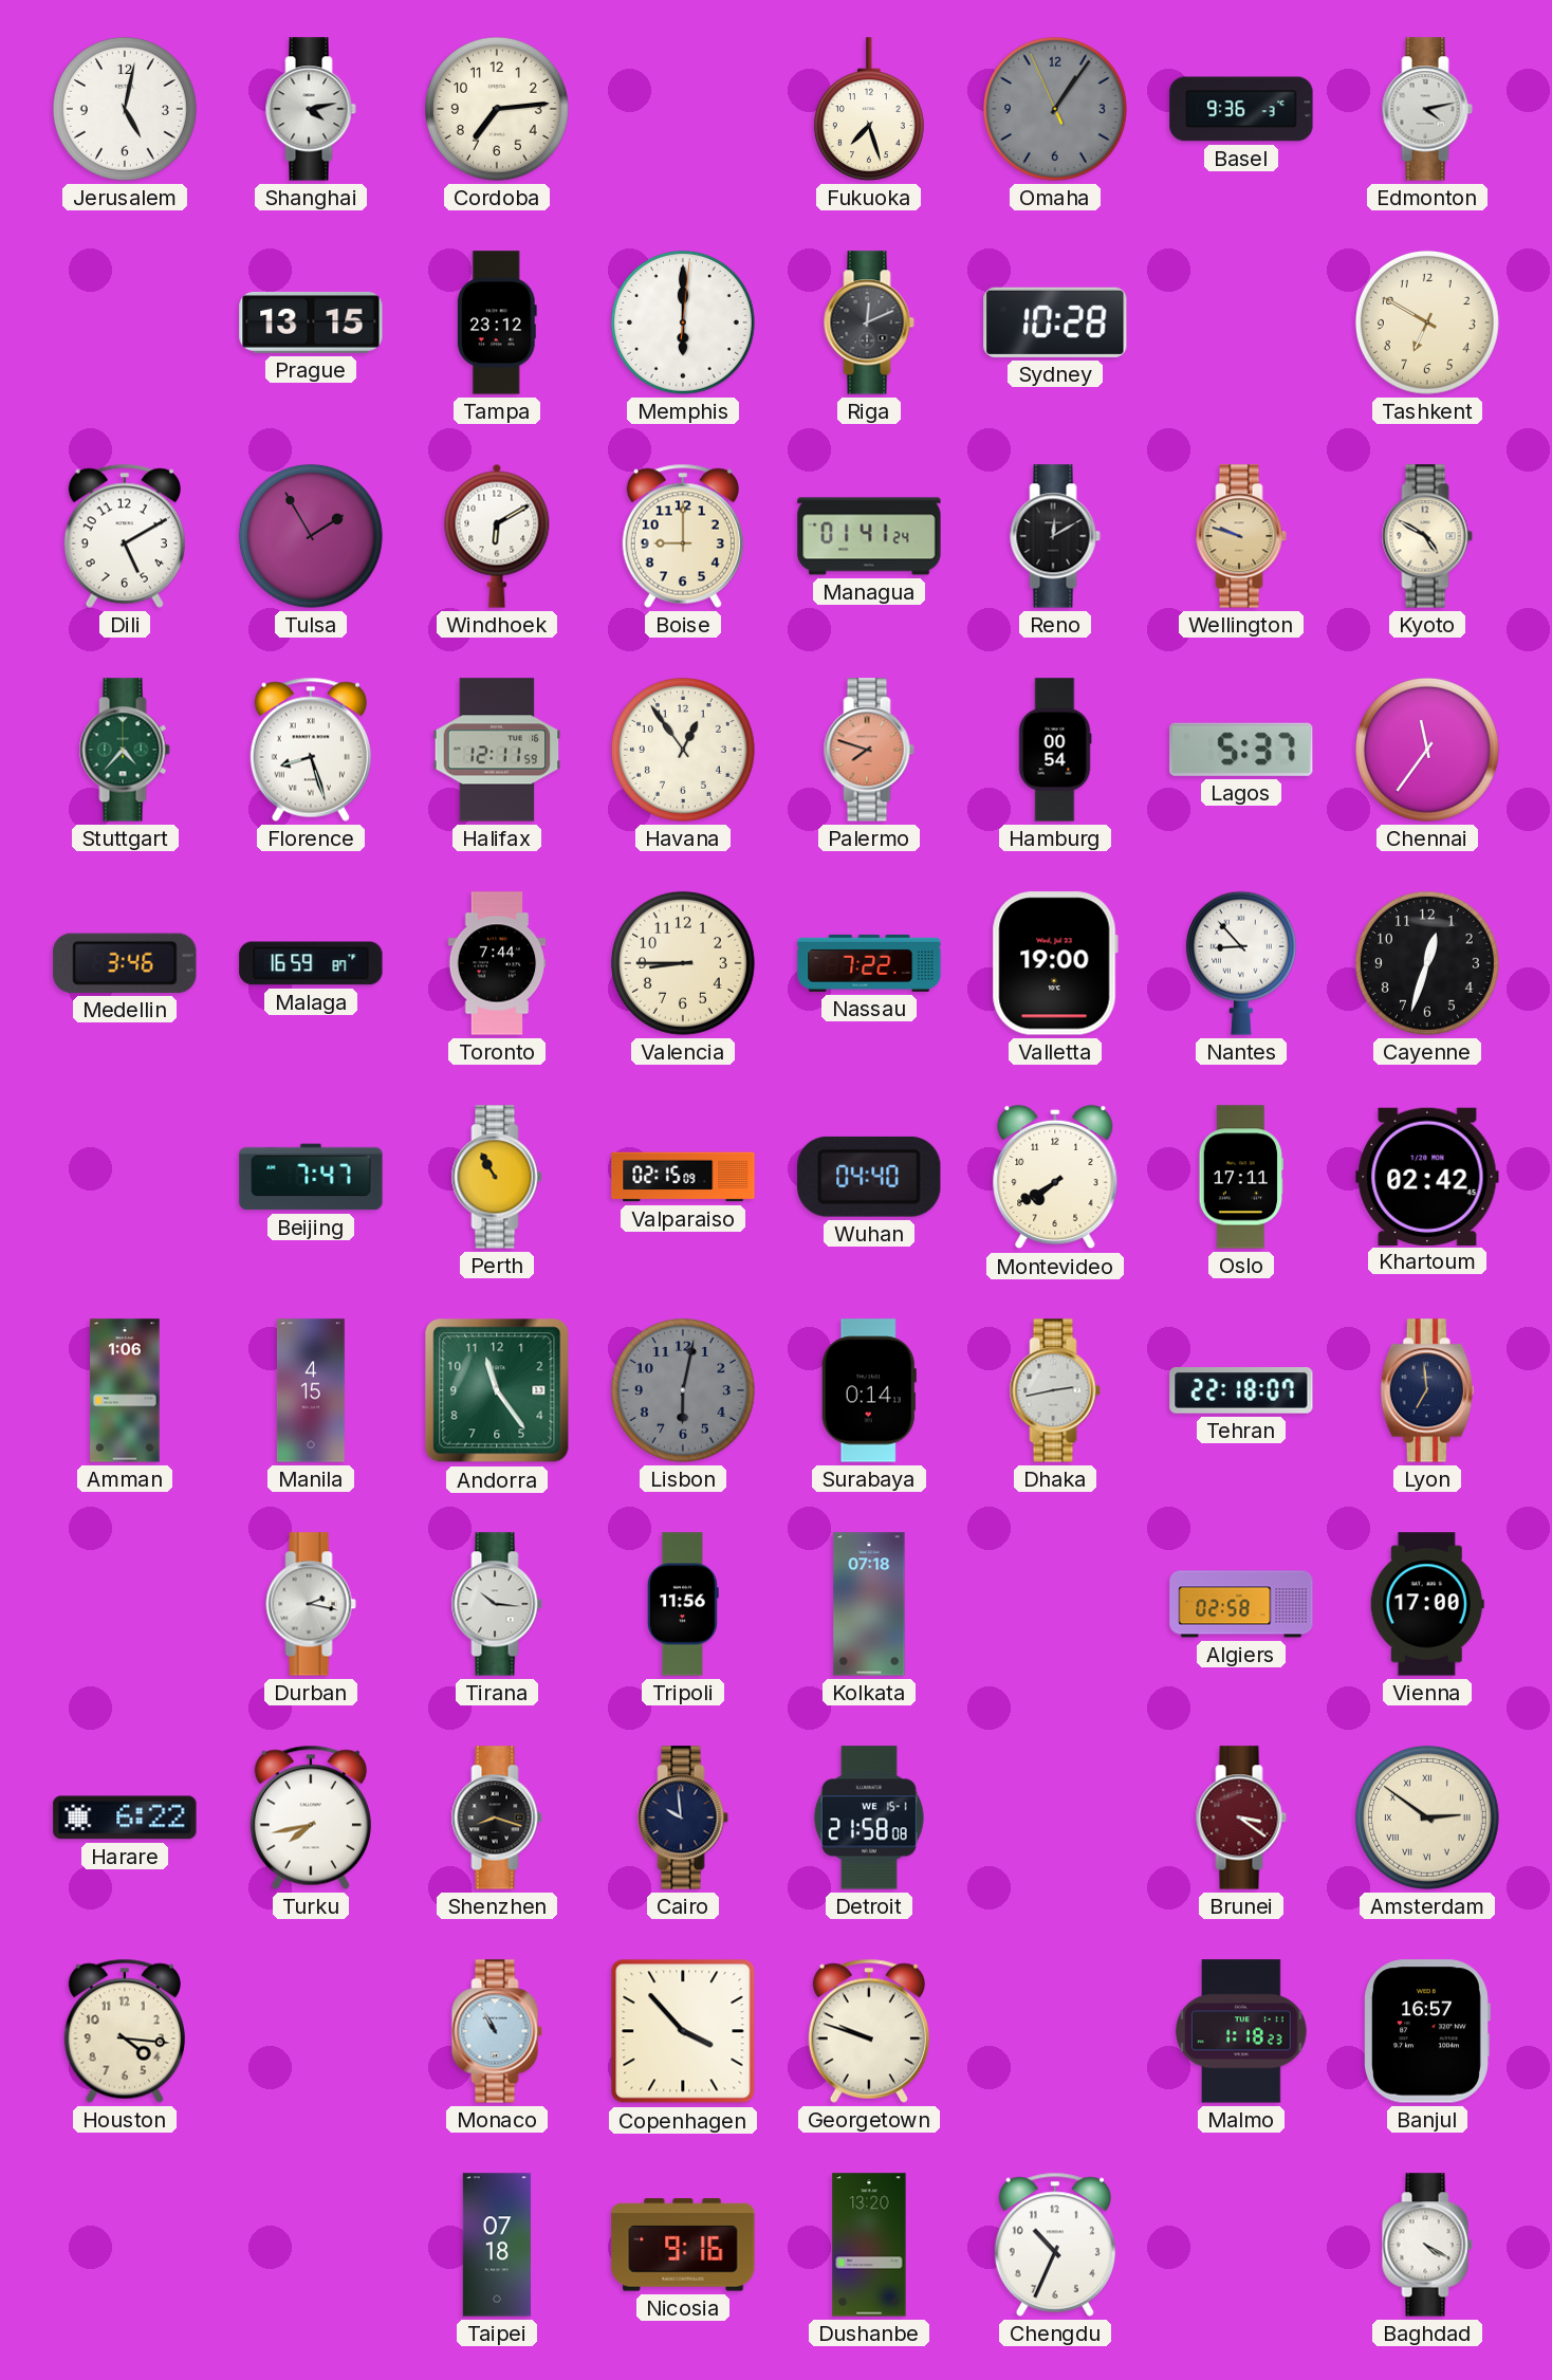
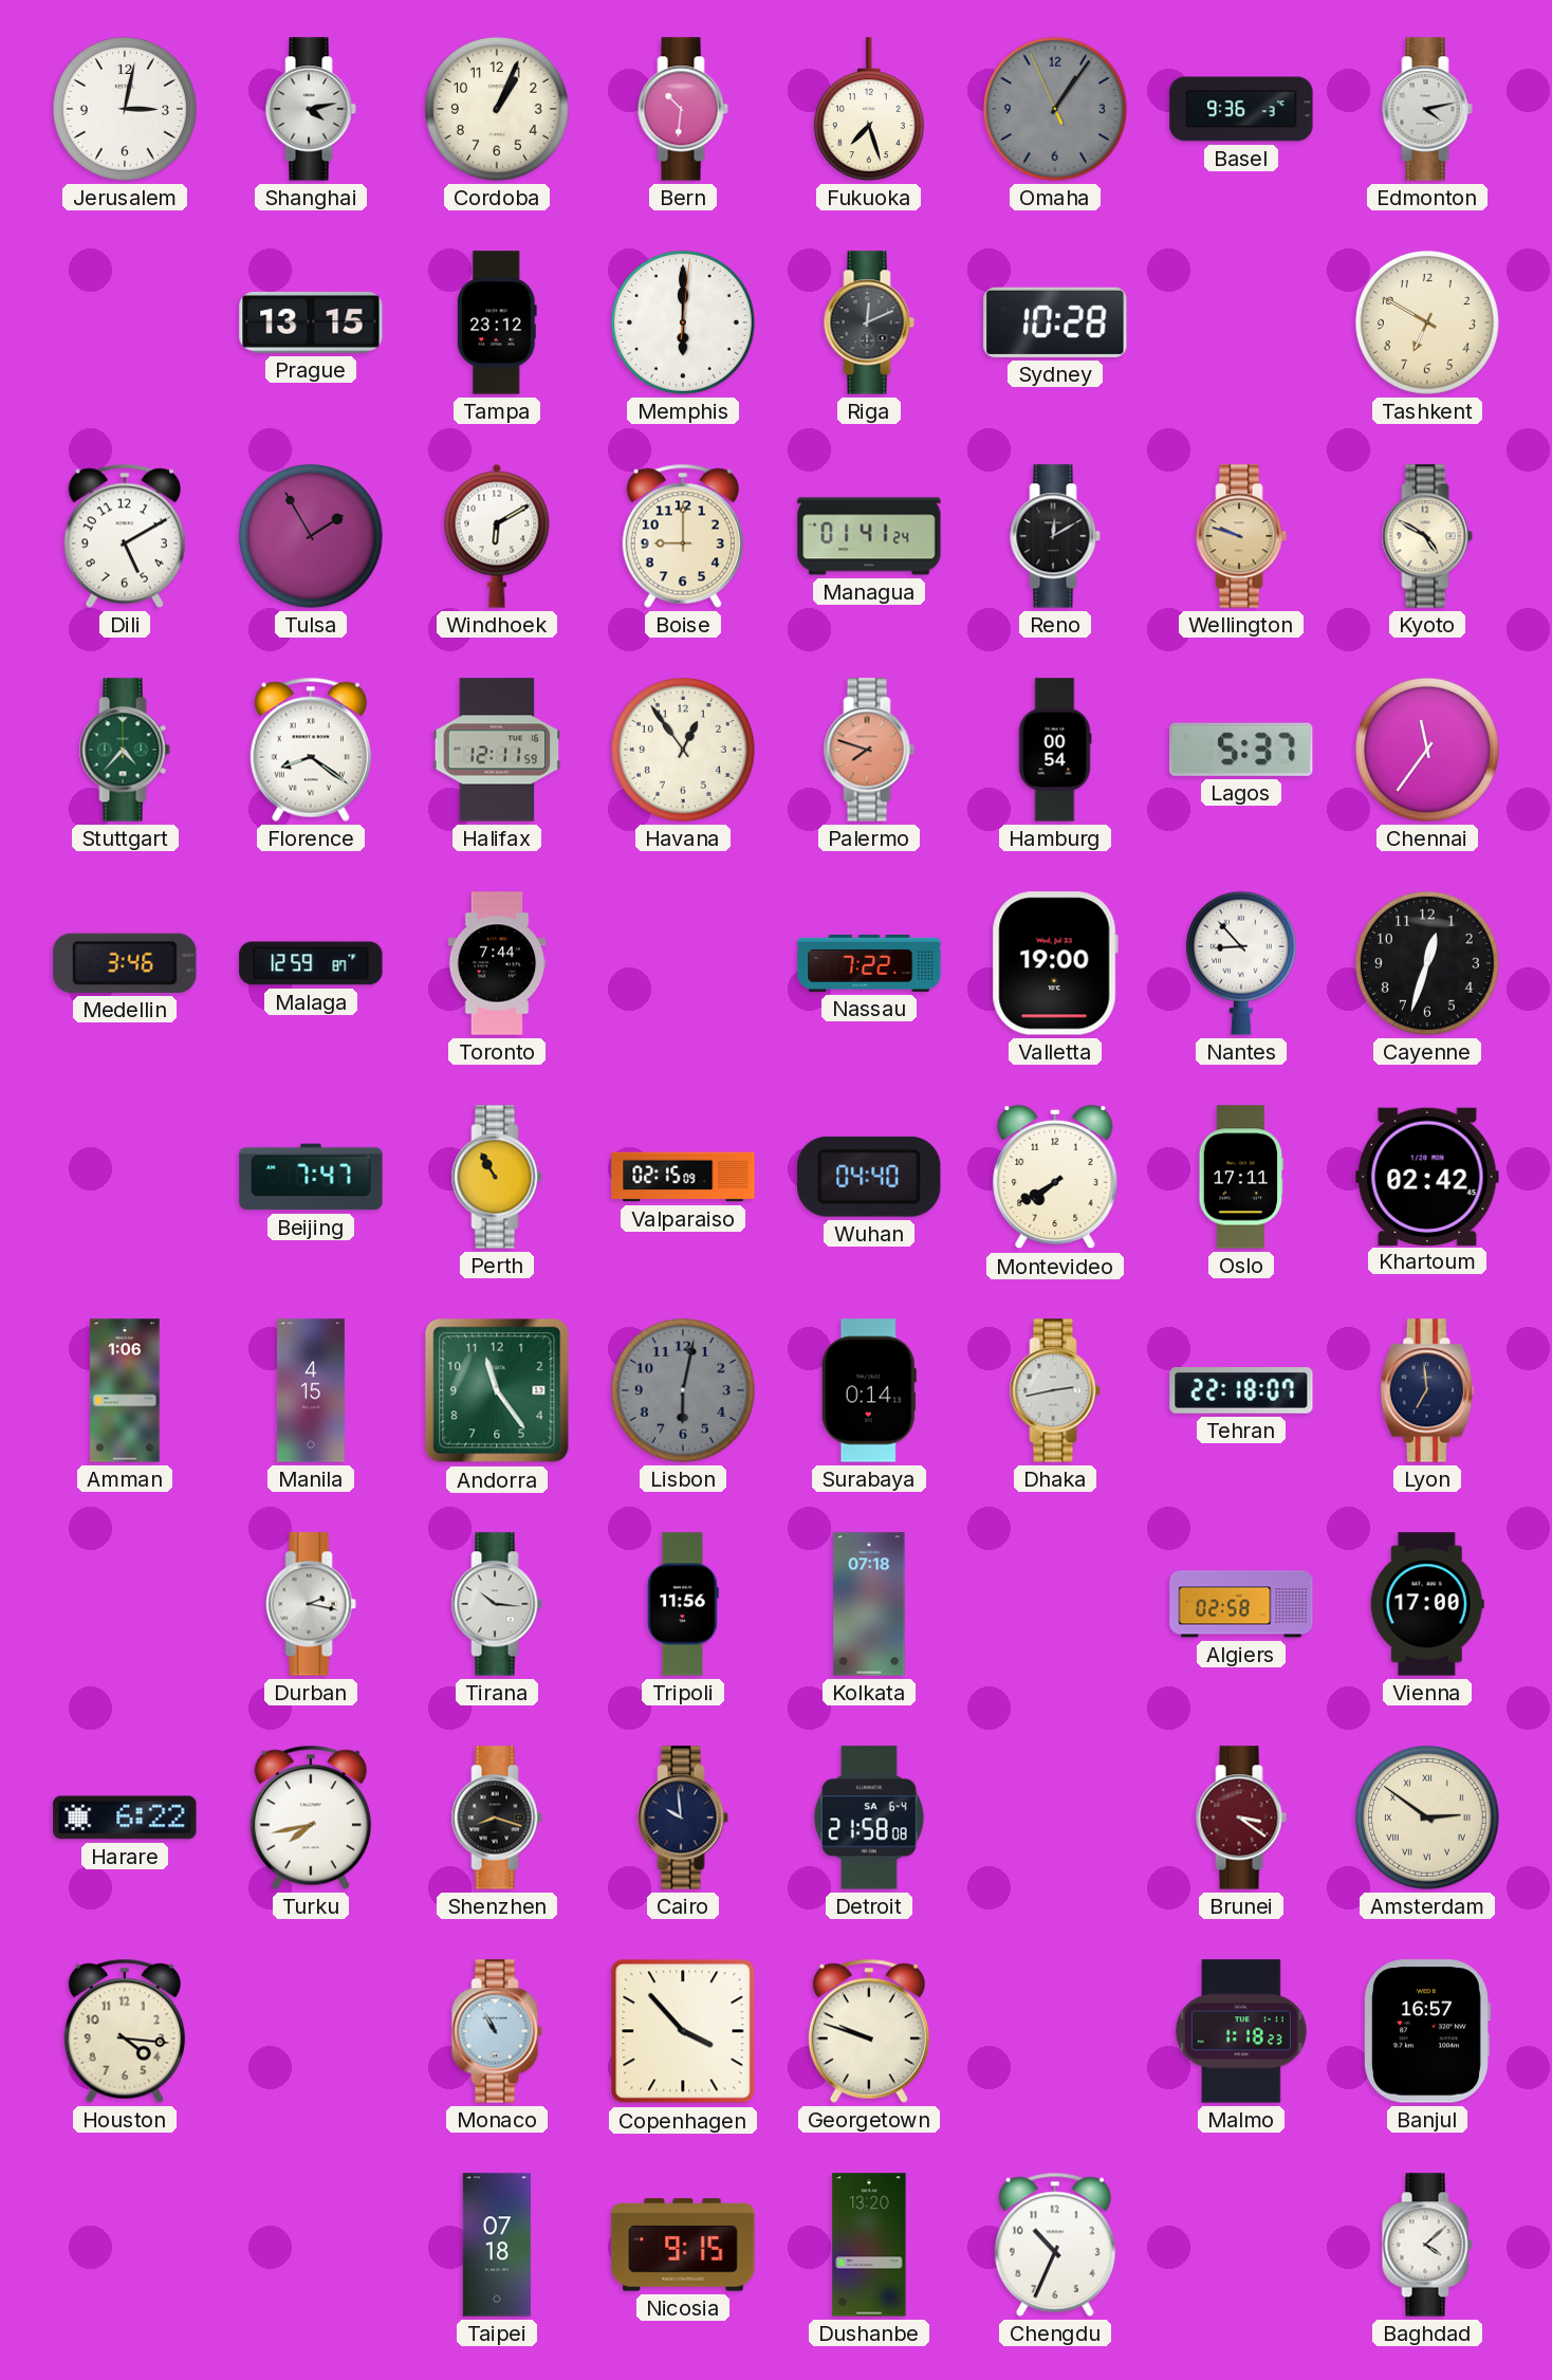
Jerusalem: 5:02 -> 3:02
Cordoba: 7:14 -> 1:04
Bern: none -> 10:31
Florence: 8:27 -> 8:21
Malaga: 16:59 -> 12:59
Valencia: 8:45 -> none
Detroit date: WE 15-1 -> SA 6-4
Nicosia: 9:16 -> 9:15
Baghdad: 4:20 -> 4:08
